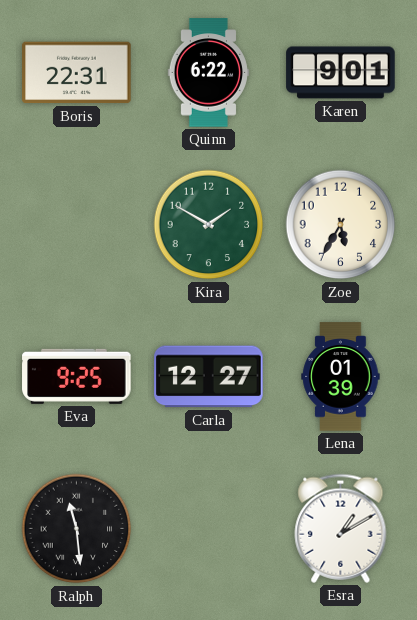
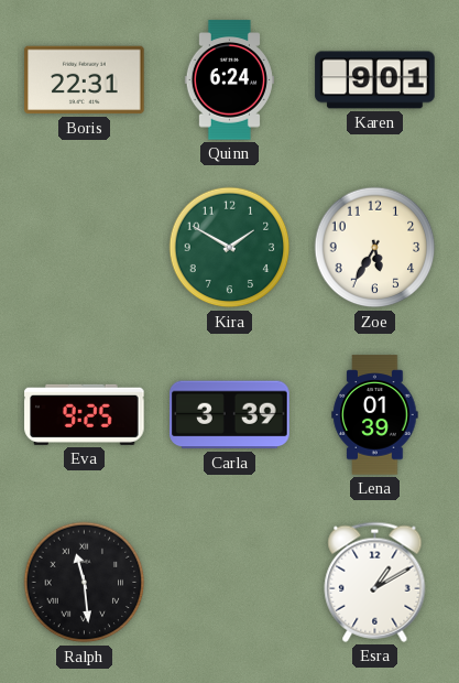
Quinn: 6:22 -> 6:24
Carla: 12:27 -> 3:39
